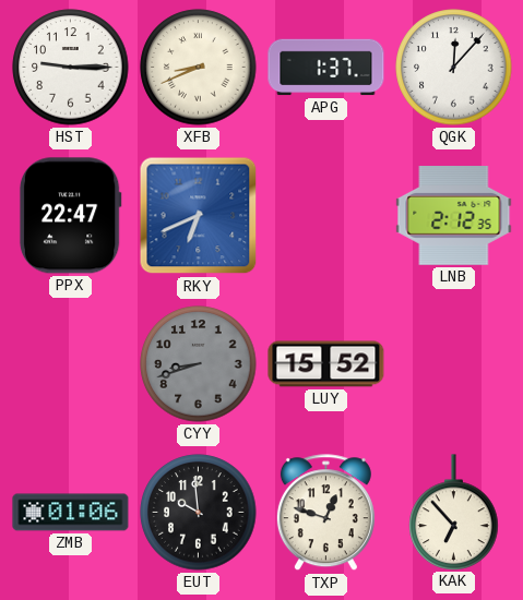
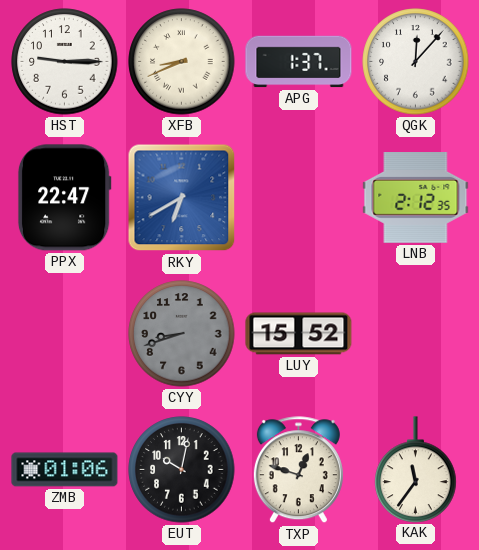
RKY: 6:41 -> 6:40
EUT: 9:59 -> 10:02
KAK: 6:53 -> 11:36
